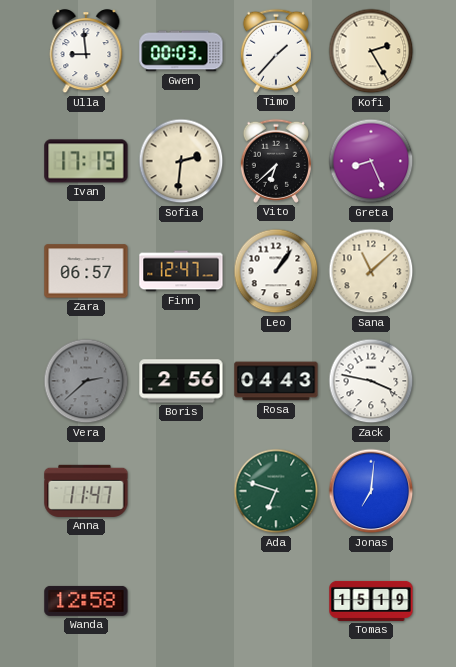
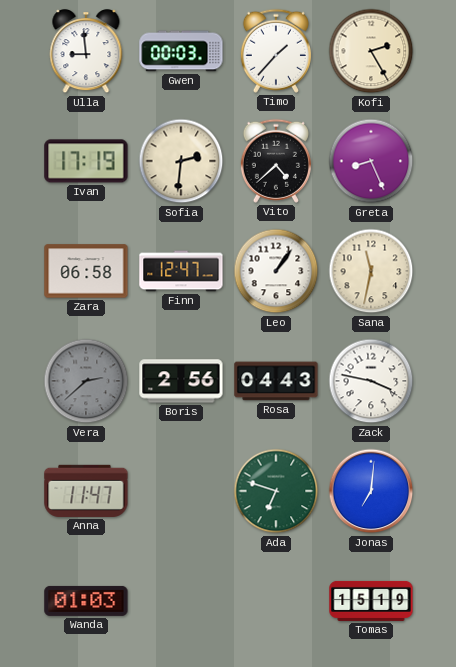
Vito: 6:38 -> 4:38
Zara: 06:57 -> 06:58
Sana: 11:08 -> 11:32
Wanda: 12:58 -> 01:03
